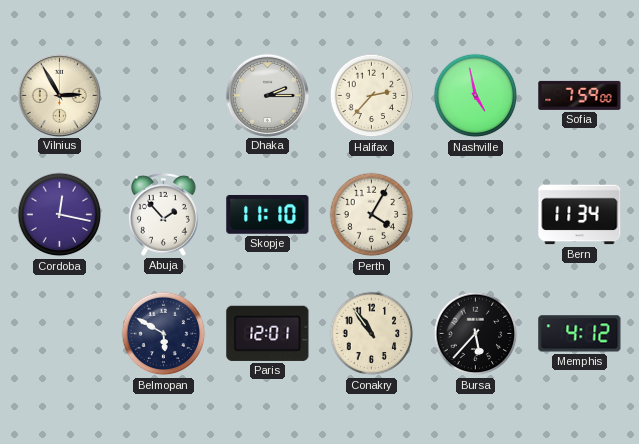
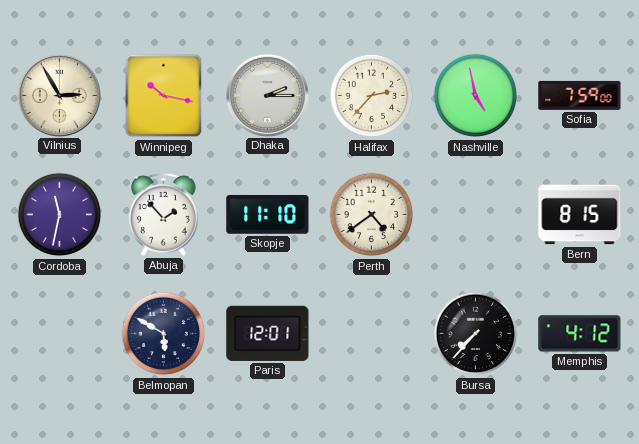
Winnipeg: none -> 10:17
Cordoba: 12:17 -> 11:32
Perth: 4:05 -> 4:39
Bern: 11:34 -> 8:15
Conakry: 10:54 -> none
Bursa: 5:37 -> 7:37
